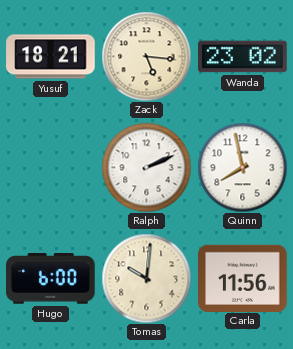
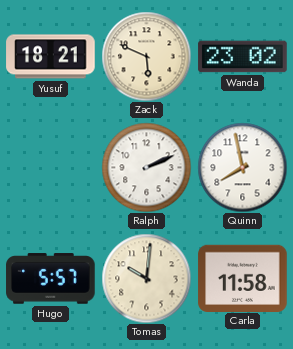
Zack: 5:16 -> 5:49
Hugo: 6:00 -> 5:57
Carla: 11:56 -> 11:58
